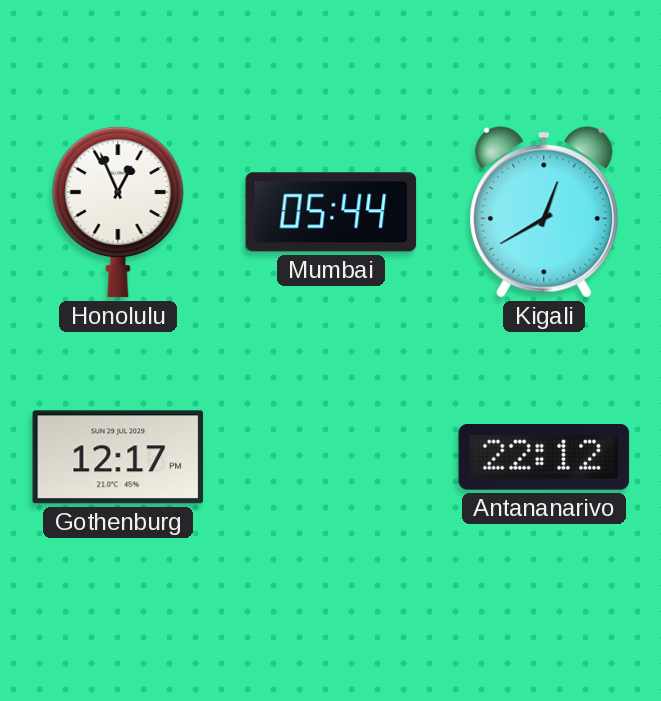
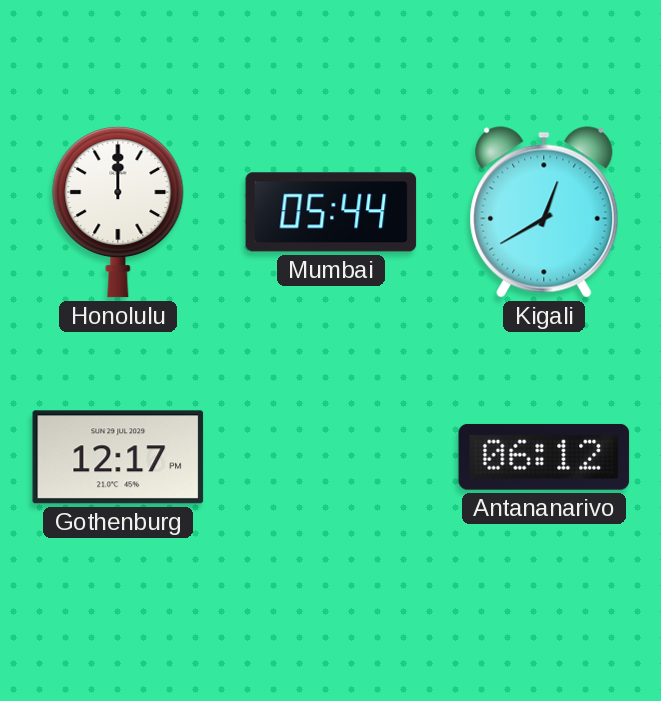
Honolulu: 12:56 -> 12:00
Antananarivo: 22:12 -> 06:12
